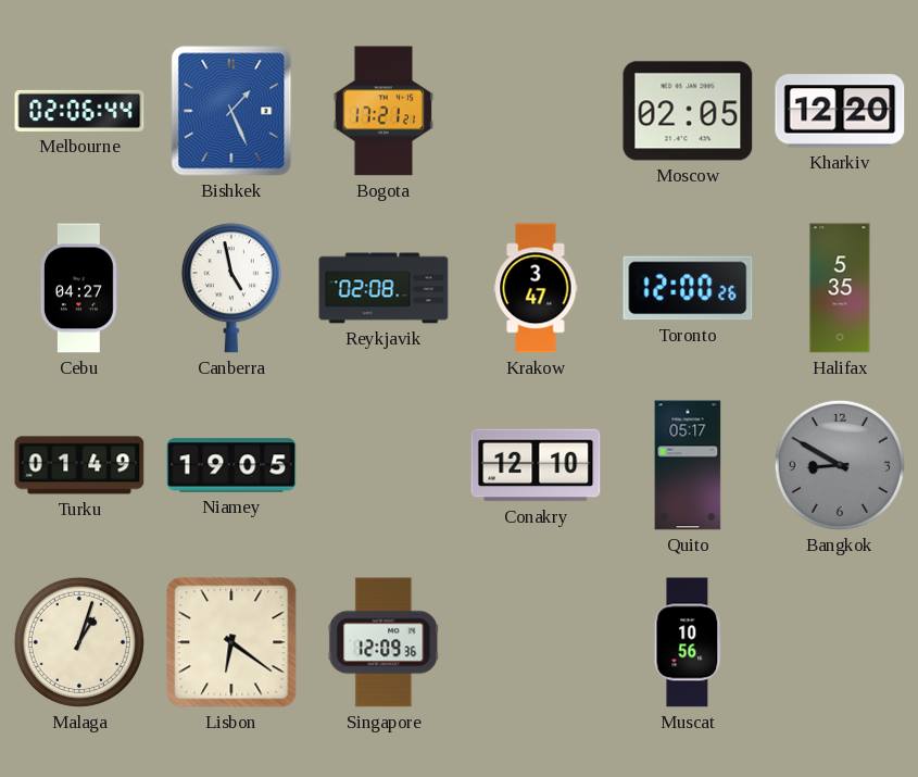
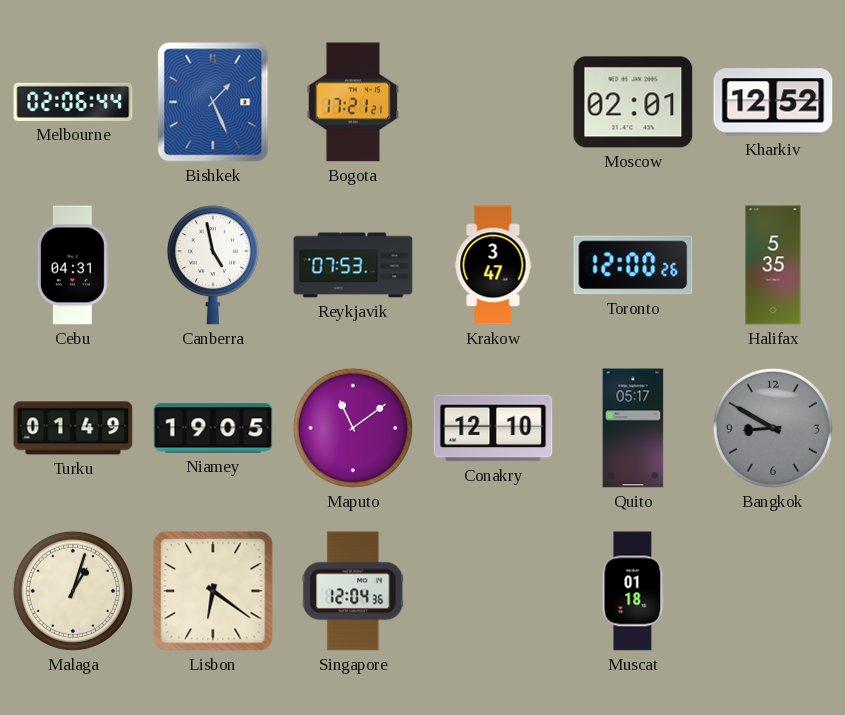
Moscow: 02:05 -> 02:01
Kharkiv: 12:20 -> 12:52
Cebu: 04:27 -> 04:31
Reykjavik: 02:08 -> 07:53
Maputo: none -> 11:09
Singapore: 12:09 -> 12:04
Muscat: 10:56 -> 01:18
